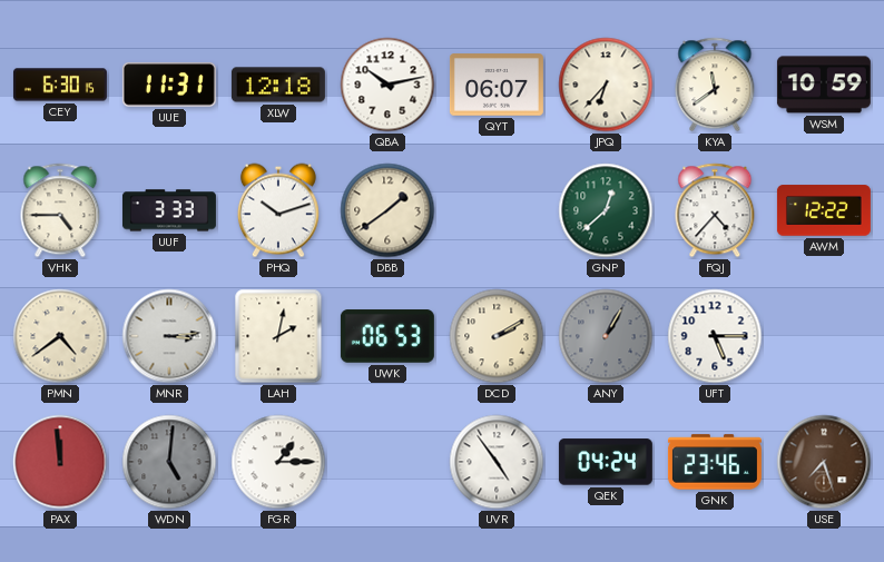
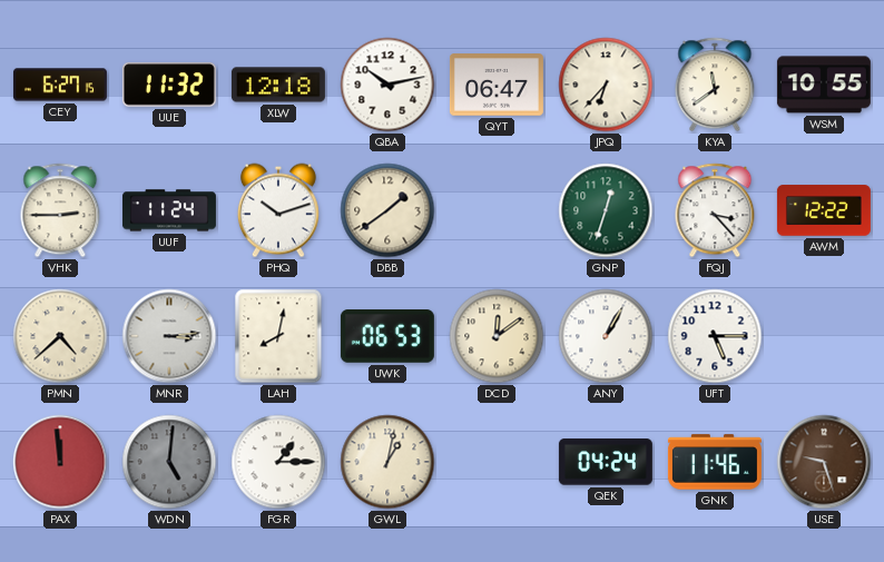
CEY: 6:30 -> 6:27
UUE: 11:31 -> 11:32
QYT: 06:07 -> 06:47
WSM: 10:59 -> 10:55
VHK: 4:45 -> 2:45
UUF: 3:33 -> 11:24
GNP: 12:38 -> 12:33
FQJ: 4:37 -> 3:23
PMN: 4:39 -> 4:38
LAH: 2:02 -> 8:02
DCD: 2:10 -> 12:09
ANY dial: grey -> white
GWL: none -> 1:02
UVR: 4:54 -> none
GNK: 23:46 -> 11:46
USE: 7:27 -> 9:27
